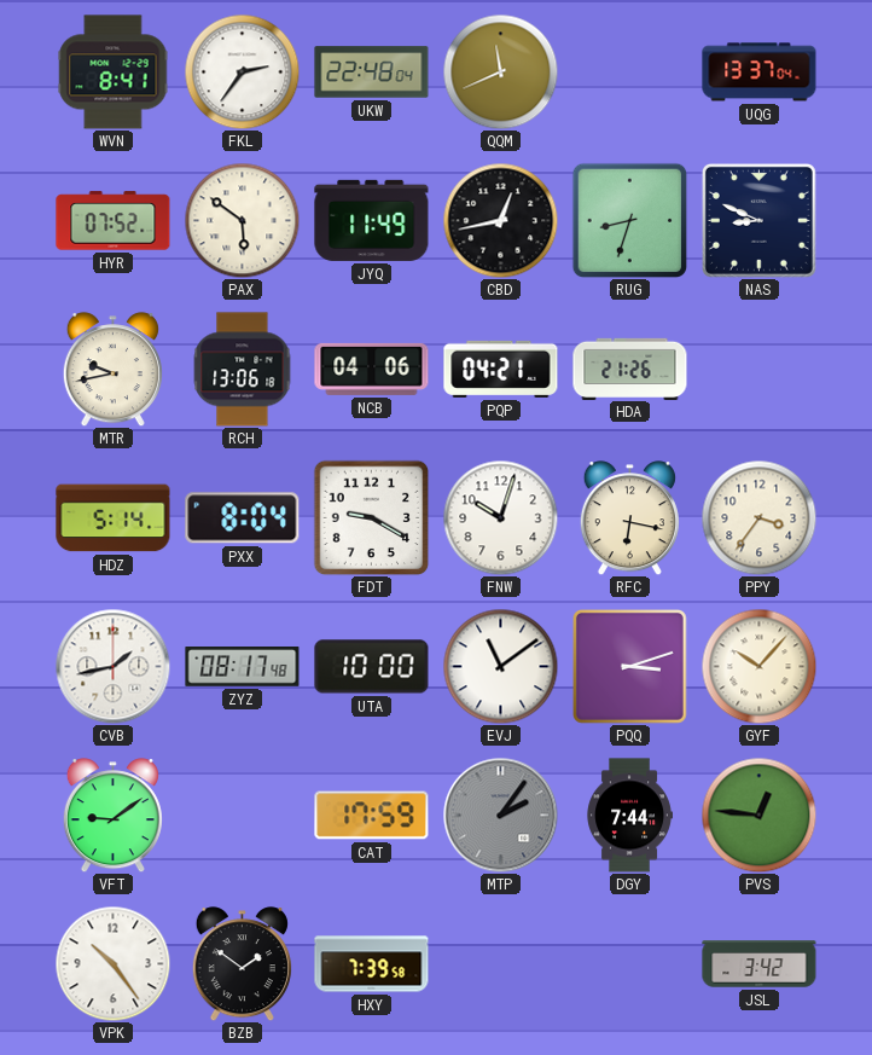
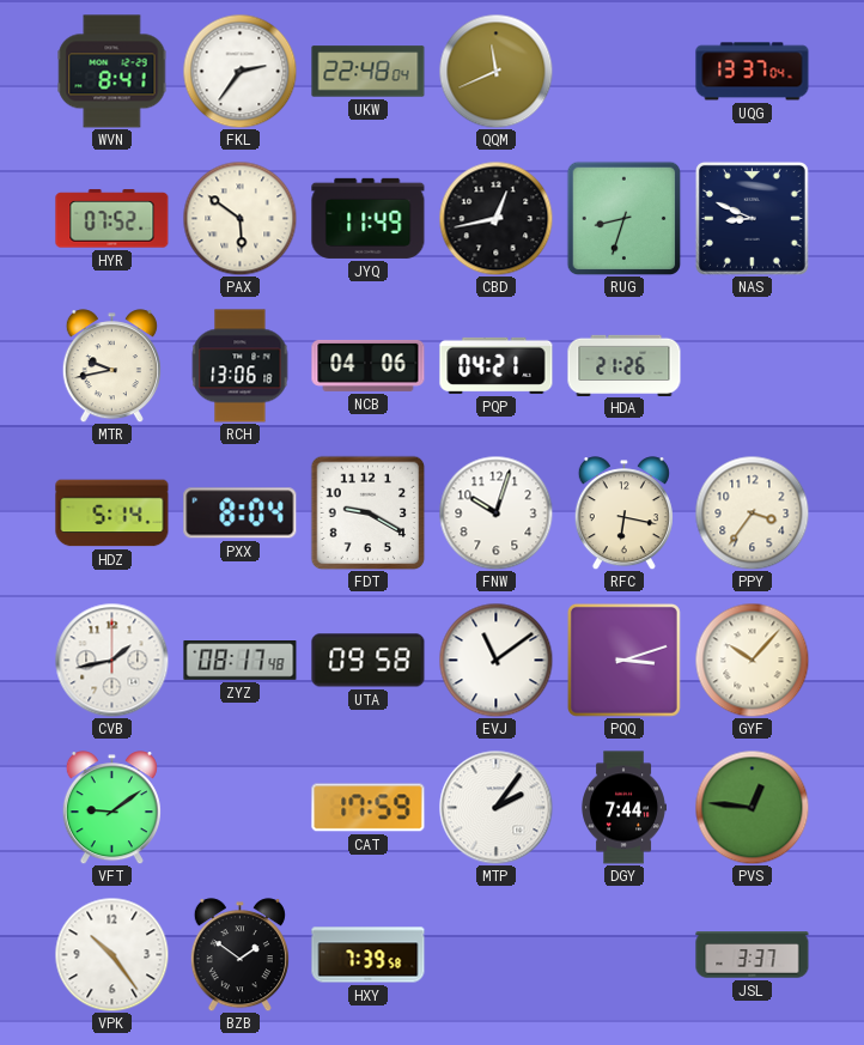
UTA: 10:00 -> 09:58
MTP dial: grey -> white
JSL: 3:42 -> 3:37
